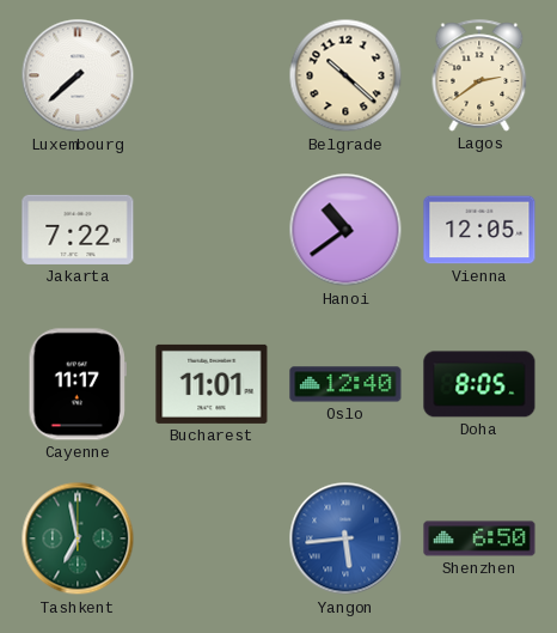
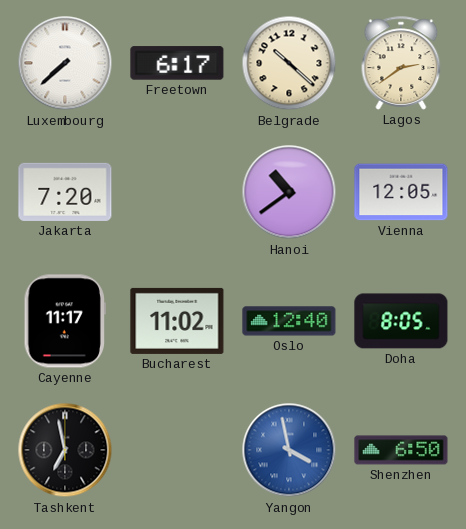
Freetown: none -> 6:17
Jakarta: 7:22 -> 7:20
Bucharest: 11:01 -> 11:02
Tashkent dial: green -> black
Yangon: 5:44 -> 3:58
